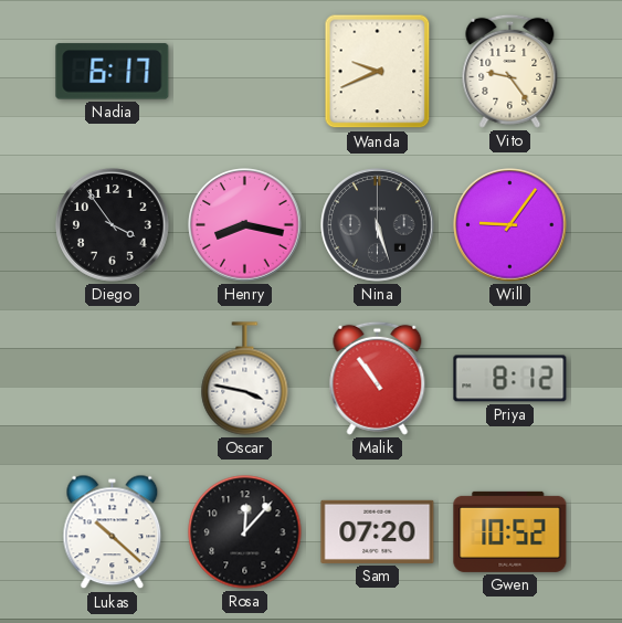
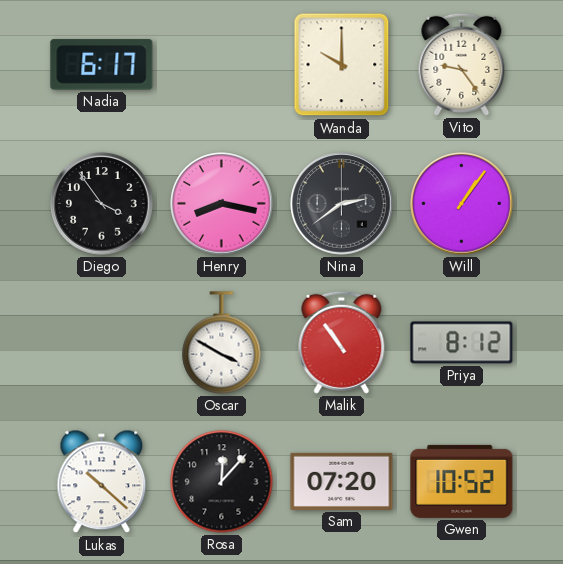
Wanda: 9:41 -> 10:00
Nina: 5:27 -> 2:39
Will: 9:06 -> 1:06
Oscar: 3:47 -> 3:50
